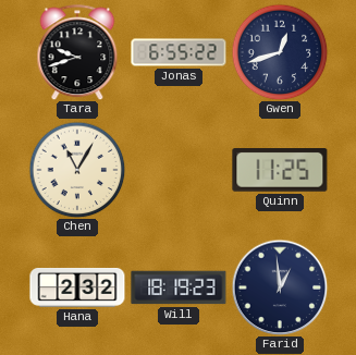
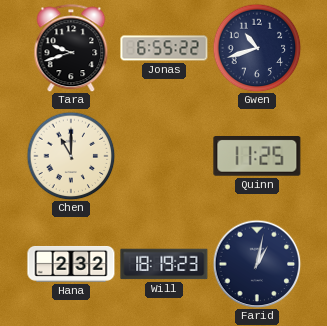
Gwen: 12:42 -> 10:42
Chen: 11:05 -> 11:00
Farid: 12:59 -> 1:02
